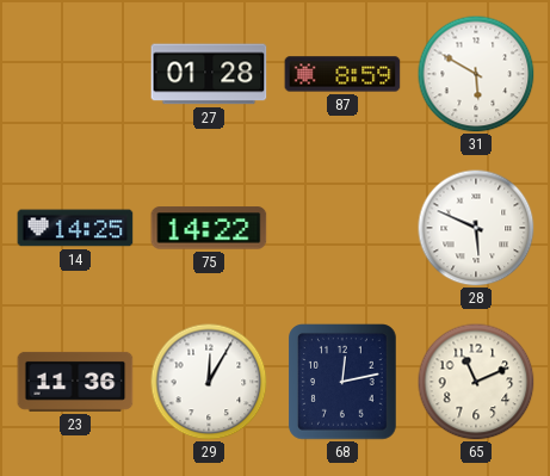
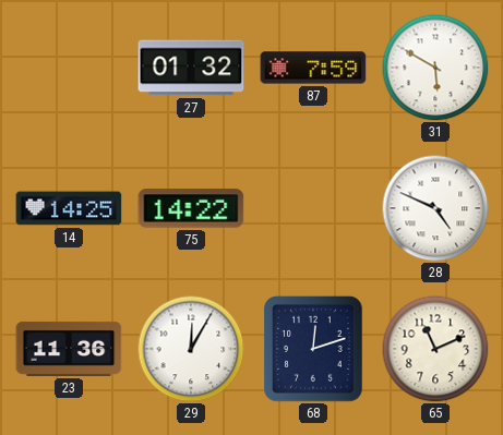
27: 01:28 -> 01:32
87: 8:59 -> 7:59
28: 5:49 -> 4:49
68: 12:13 -> 12:12
